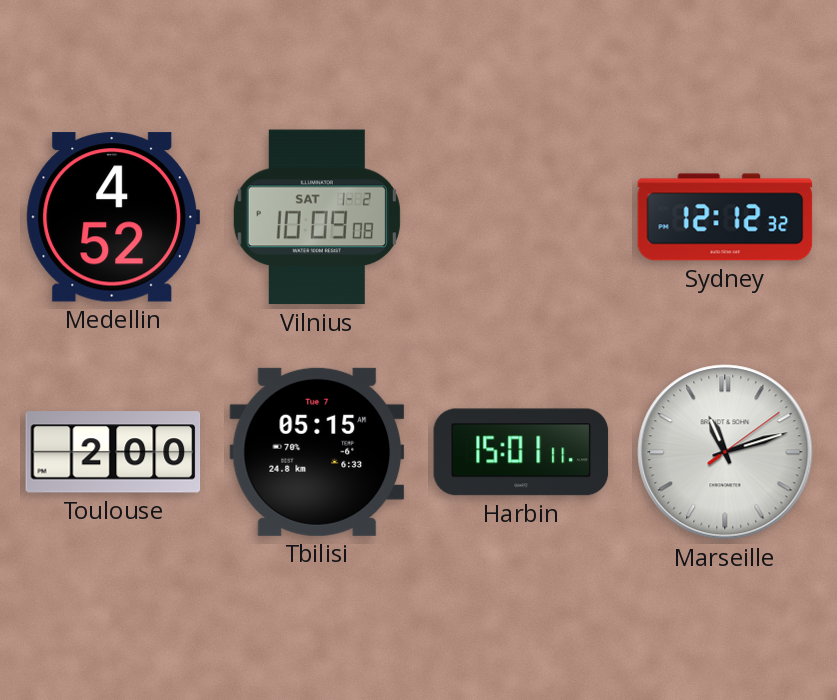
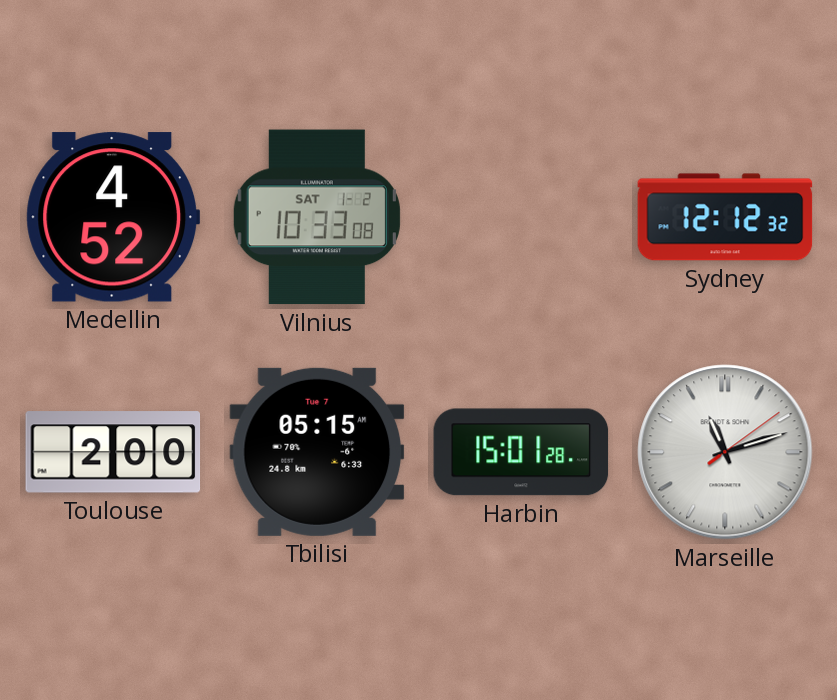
Vilnius: 10:09 -> 10:33
Harbin: 15:01:11 -> 15:01:28
